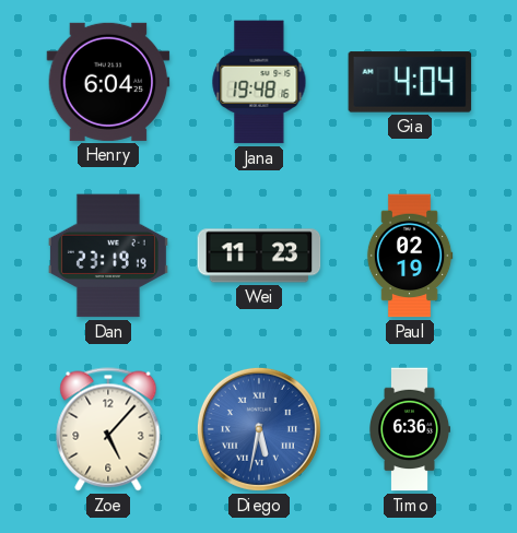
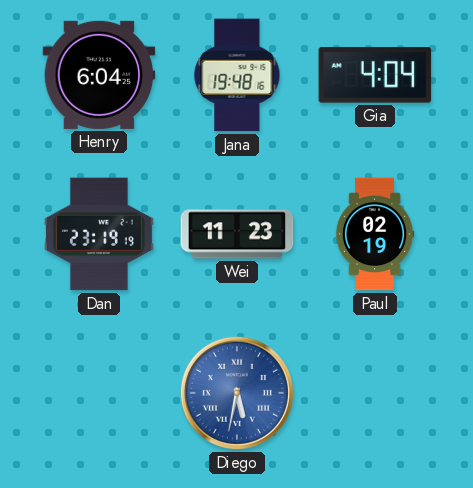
Zoe: 5:07 -> none
Timo: 6:36 -> none
